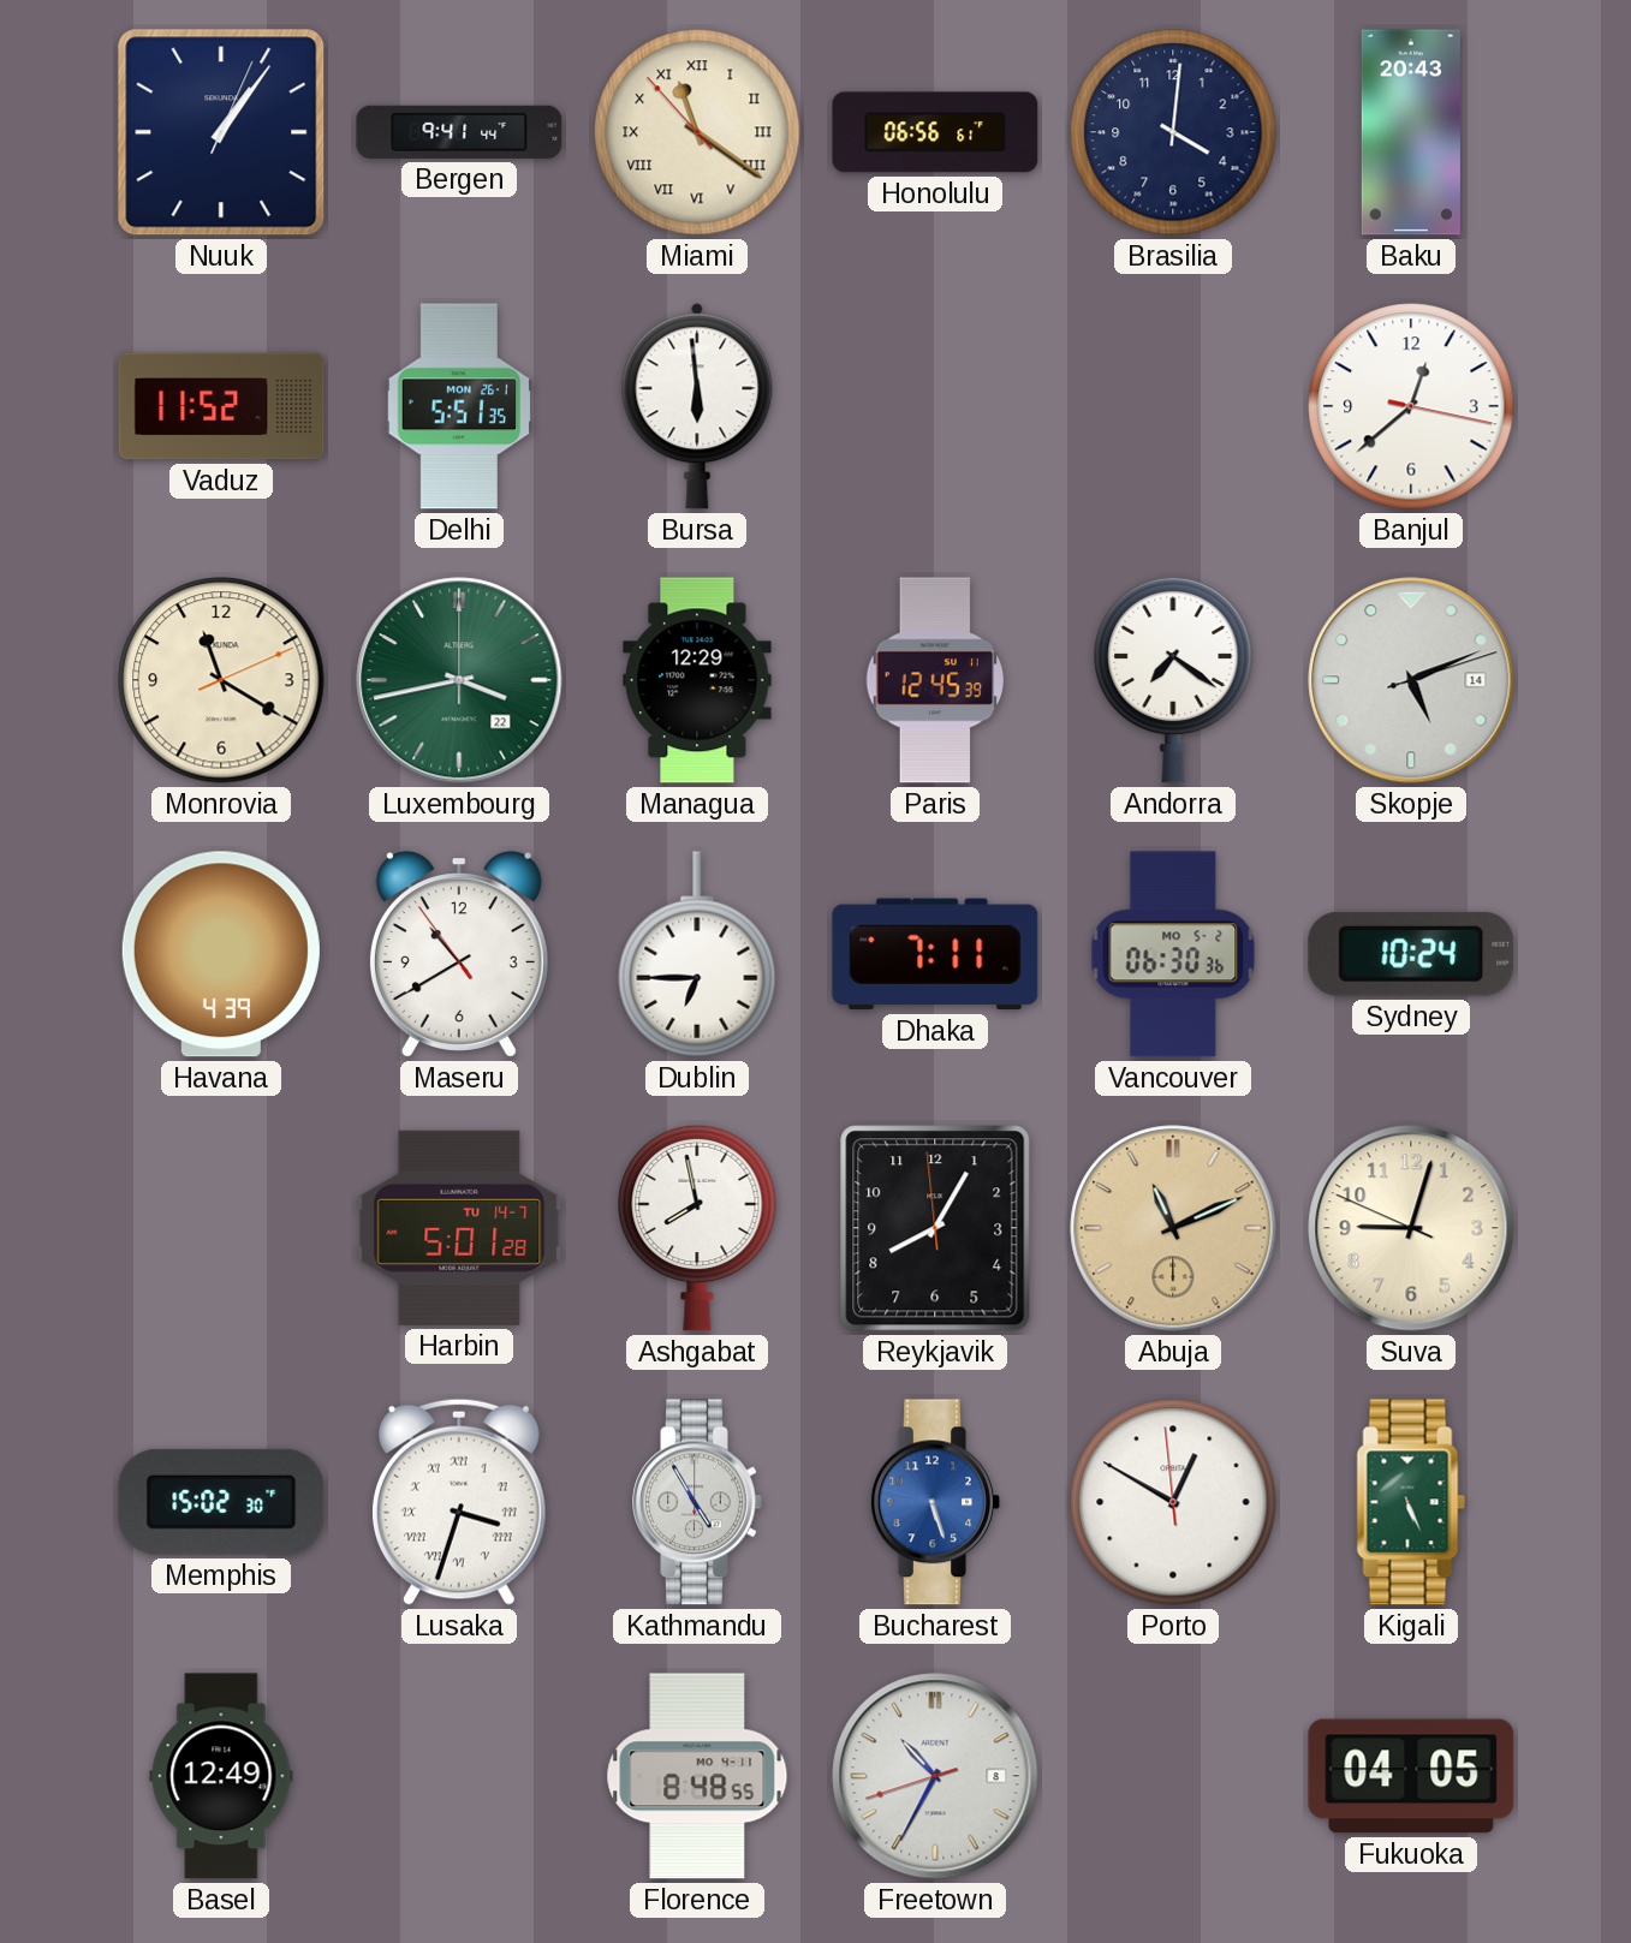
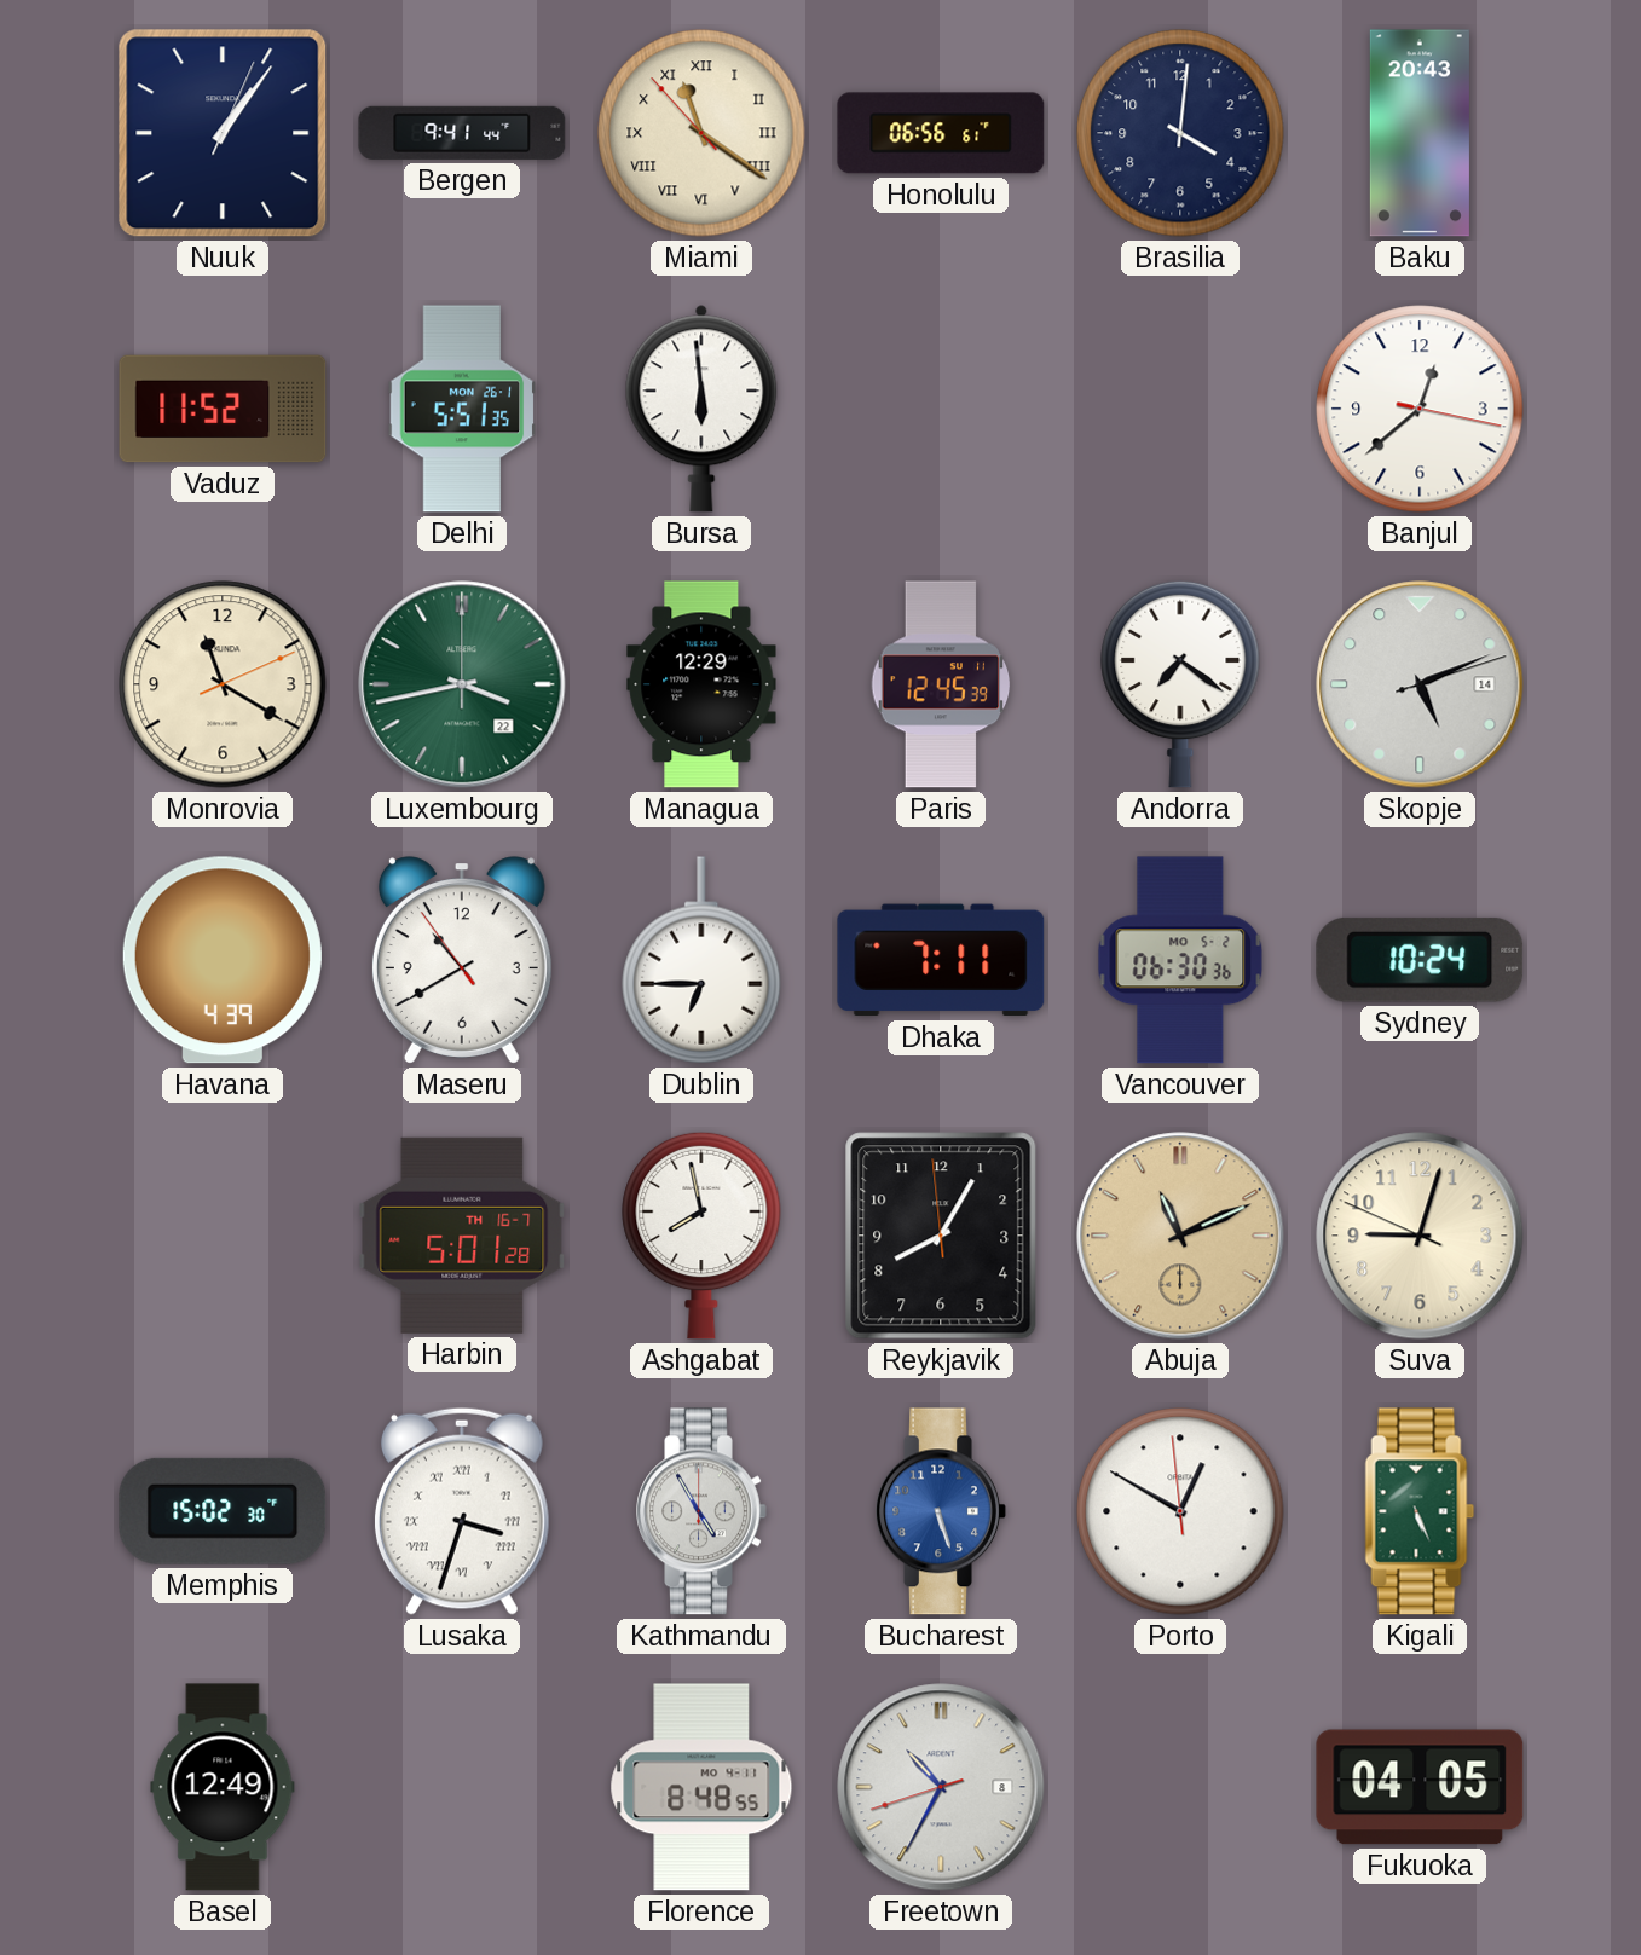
Harbin date: TU 14-7 -> TH 16-7
